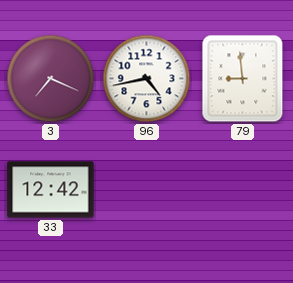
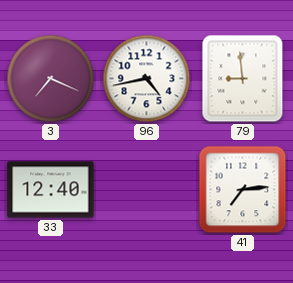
33: 12:42 -> 12:40
41: none -> 7:14
